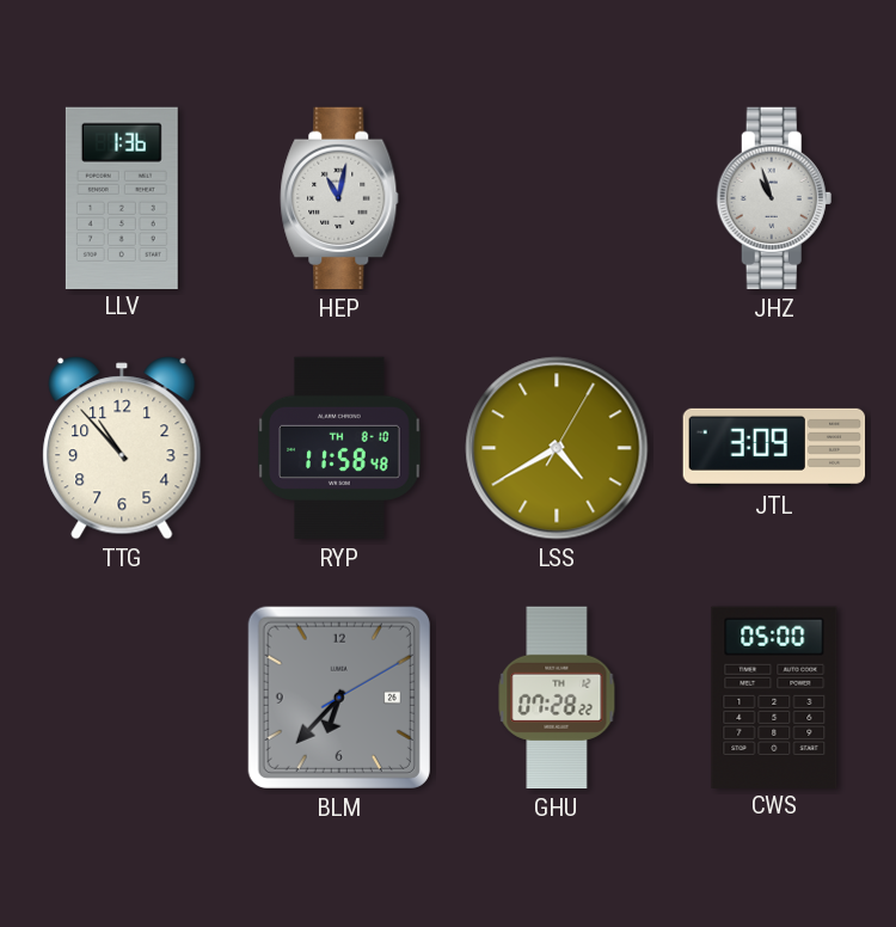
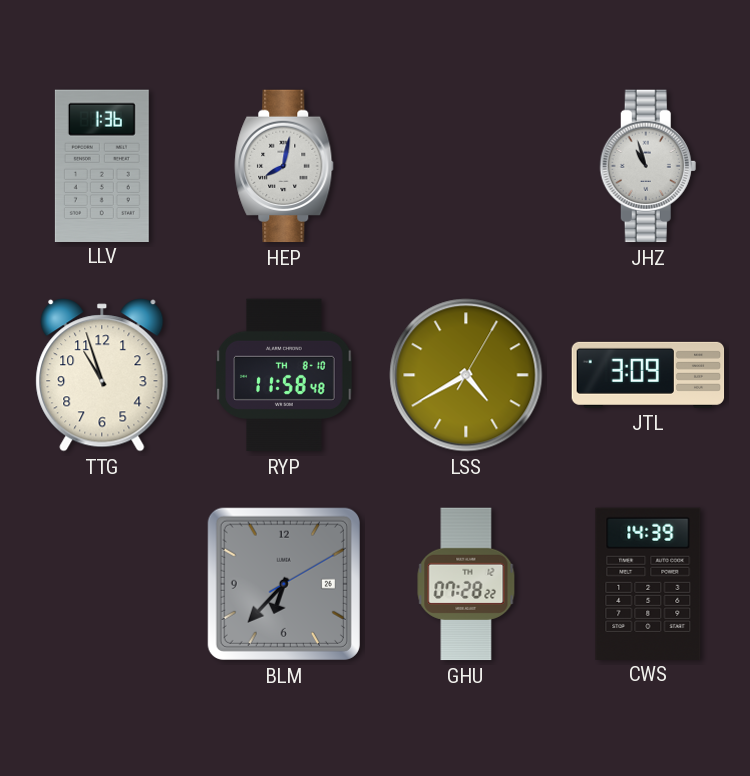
HEP: 11:02 -> 8:02
TTG: 10:53 -> 10:57
CWS: 05:00 -> 14:39
